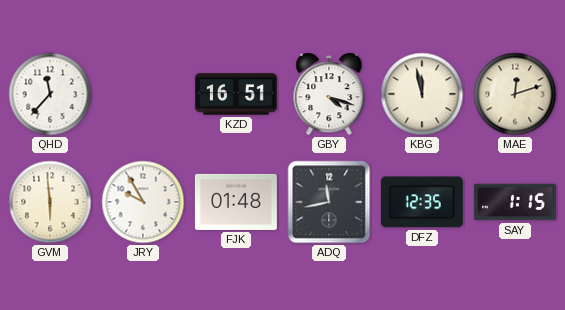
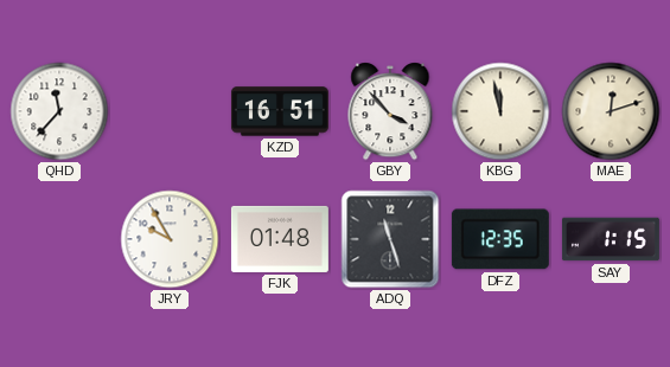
GBY: 4:18 -> 3:53
GVM: 5:59 -> none
ADQ: 11:43 -> 11:27
